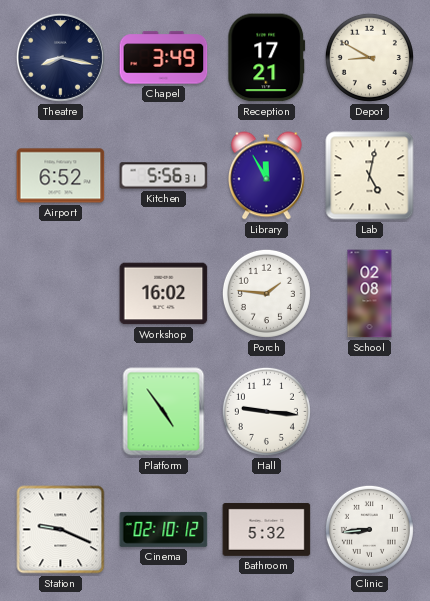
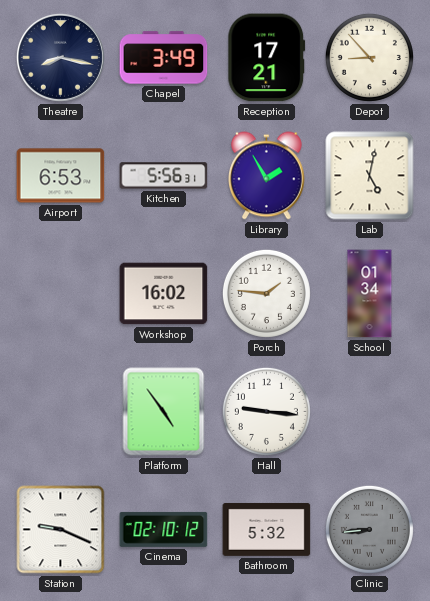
Depot: 8:50 -> 8:53
Airport: 6:52 -> 6:53
Library: 11:55 -> 1:55
School: 02:08 -> 01:34
Clinic dial: white -> grey
